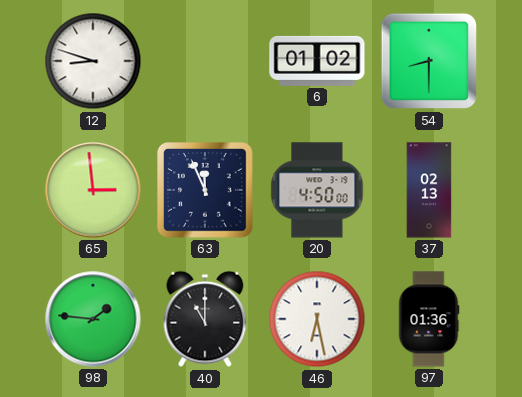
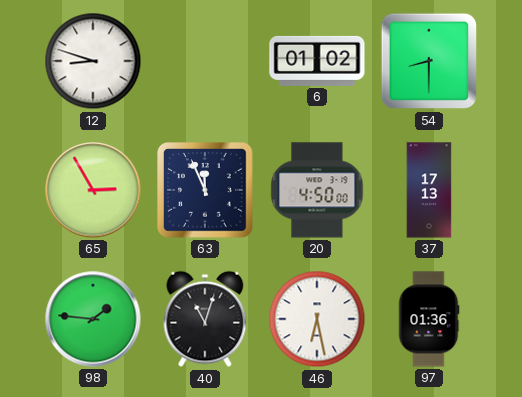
65: 2:59 -> 2:55
37: 02:13 -> 17:13
40: 11:00 -> 11:03
